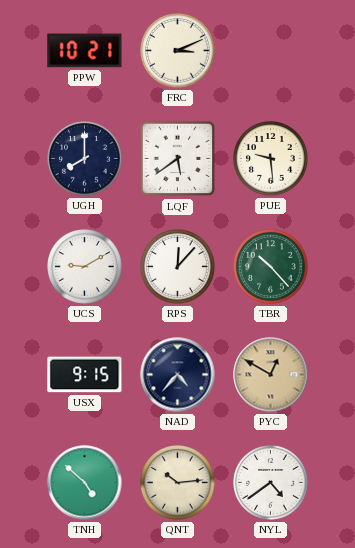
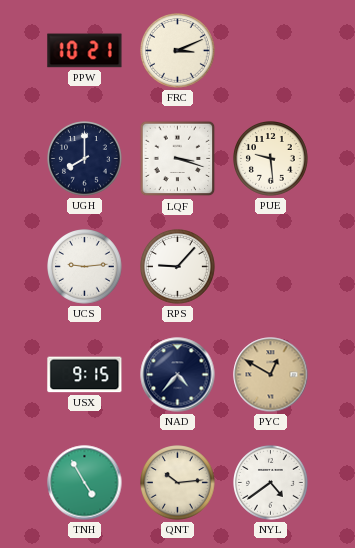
LQF: 5:39 -> 3:18
UCS: 9:10 -> 9:14
RPS: 12:07 -> 9:07
TBR: 10:23 -> none
TNH: 4:52 -> 4:55
